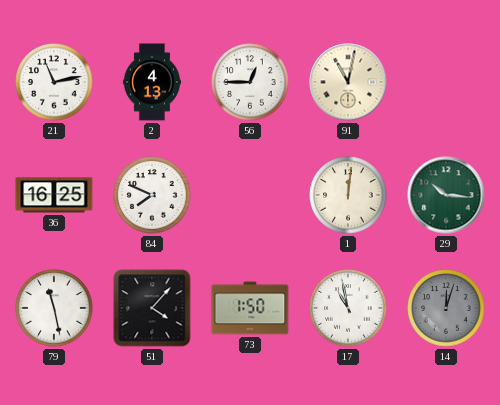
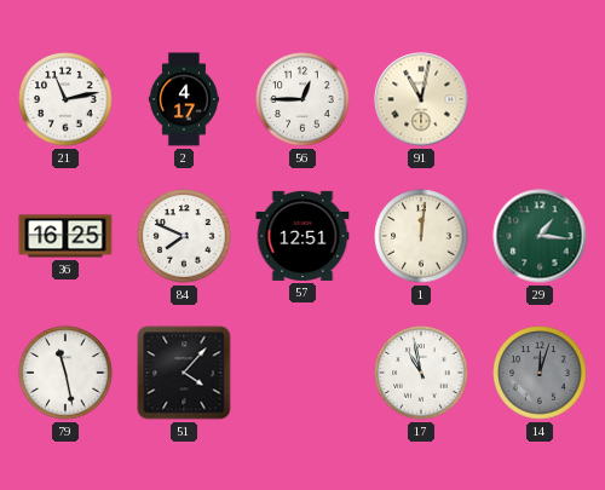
2: 4:13 -> 4:17
57: none -> 12:51
29: 10:16 -> 1:16
73: 1:50 -> none
